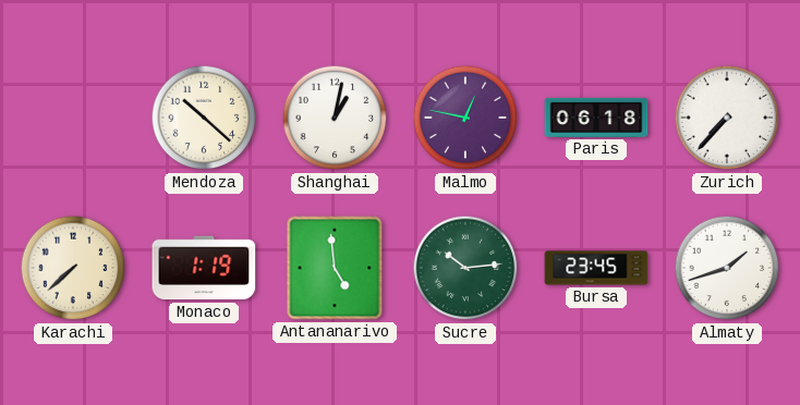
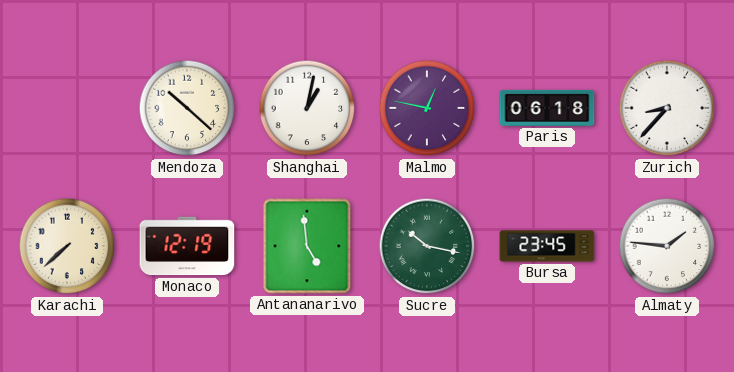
Zurich: 7:37 -> 8:37
Monaco: 1:19 -> 12:19
Sucre: 10:14 -> 10:17
Almaty: 1:42 -> 1:46
